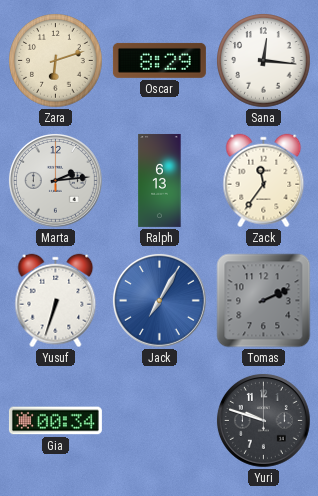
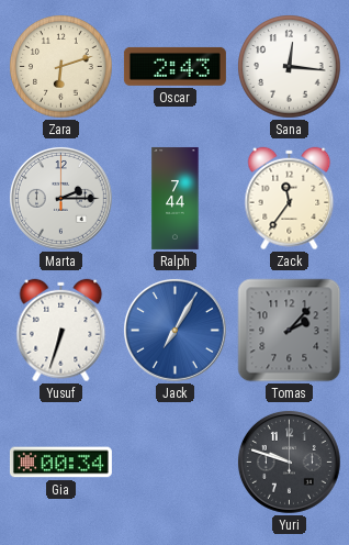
Oscar: 8:29 -> 2:43
Marta: 2:14 -> 2:15
Ralph: 6:13 -> 7:44
Tomas: 2:11 -> 2:07
